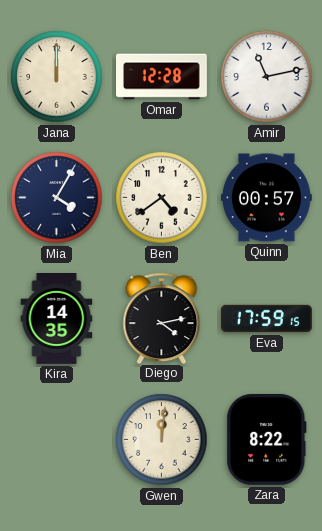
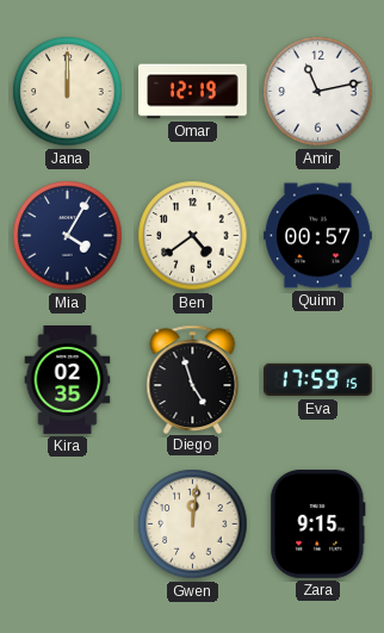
Omar: 12:28 -> 12:19
Kira: 14:35 -> 02:35
Diego: 4:13 -> 4:57
Zara: 8:22 -> 9:15
